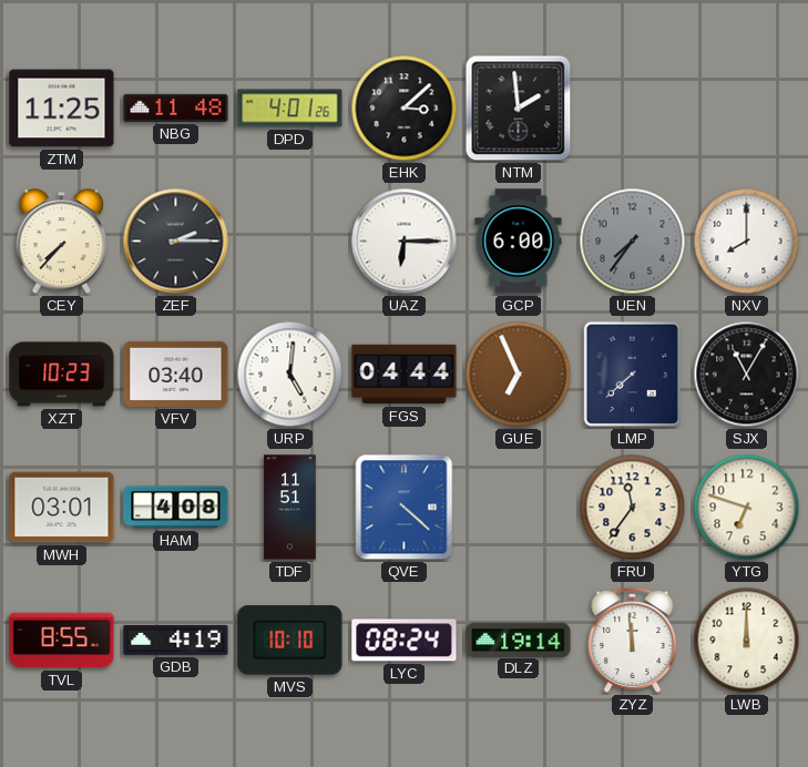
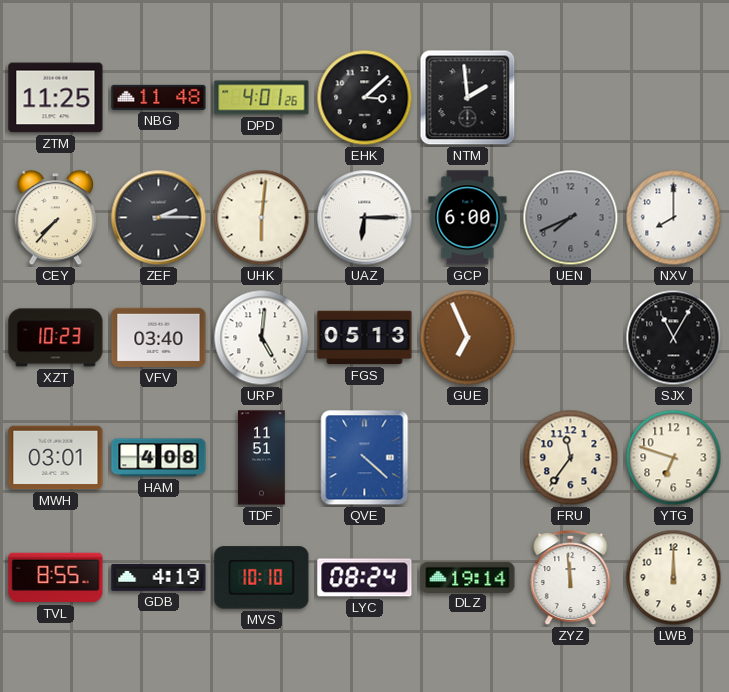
UHK: none -> 6:01
UEN: 7:36 -> 7:41
FGS: 04:44 -> 05:13
LMP: 7:38 -> none
